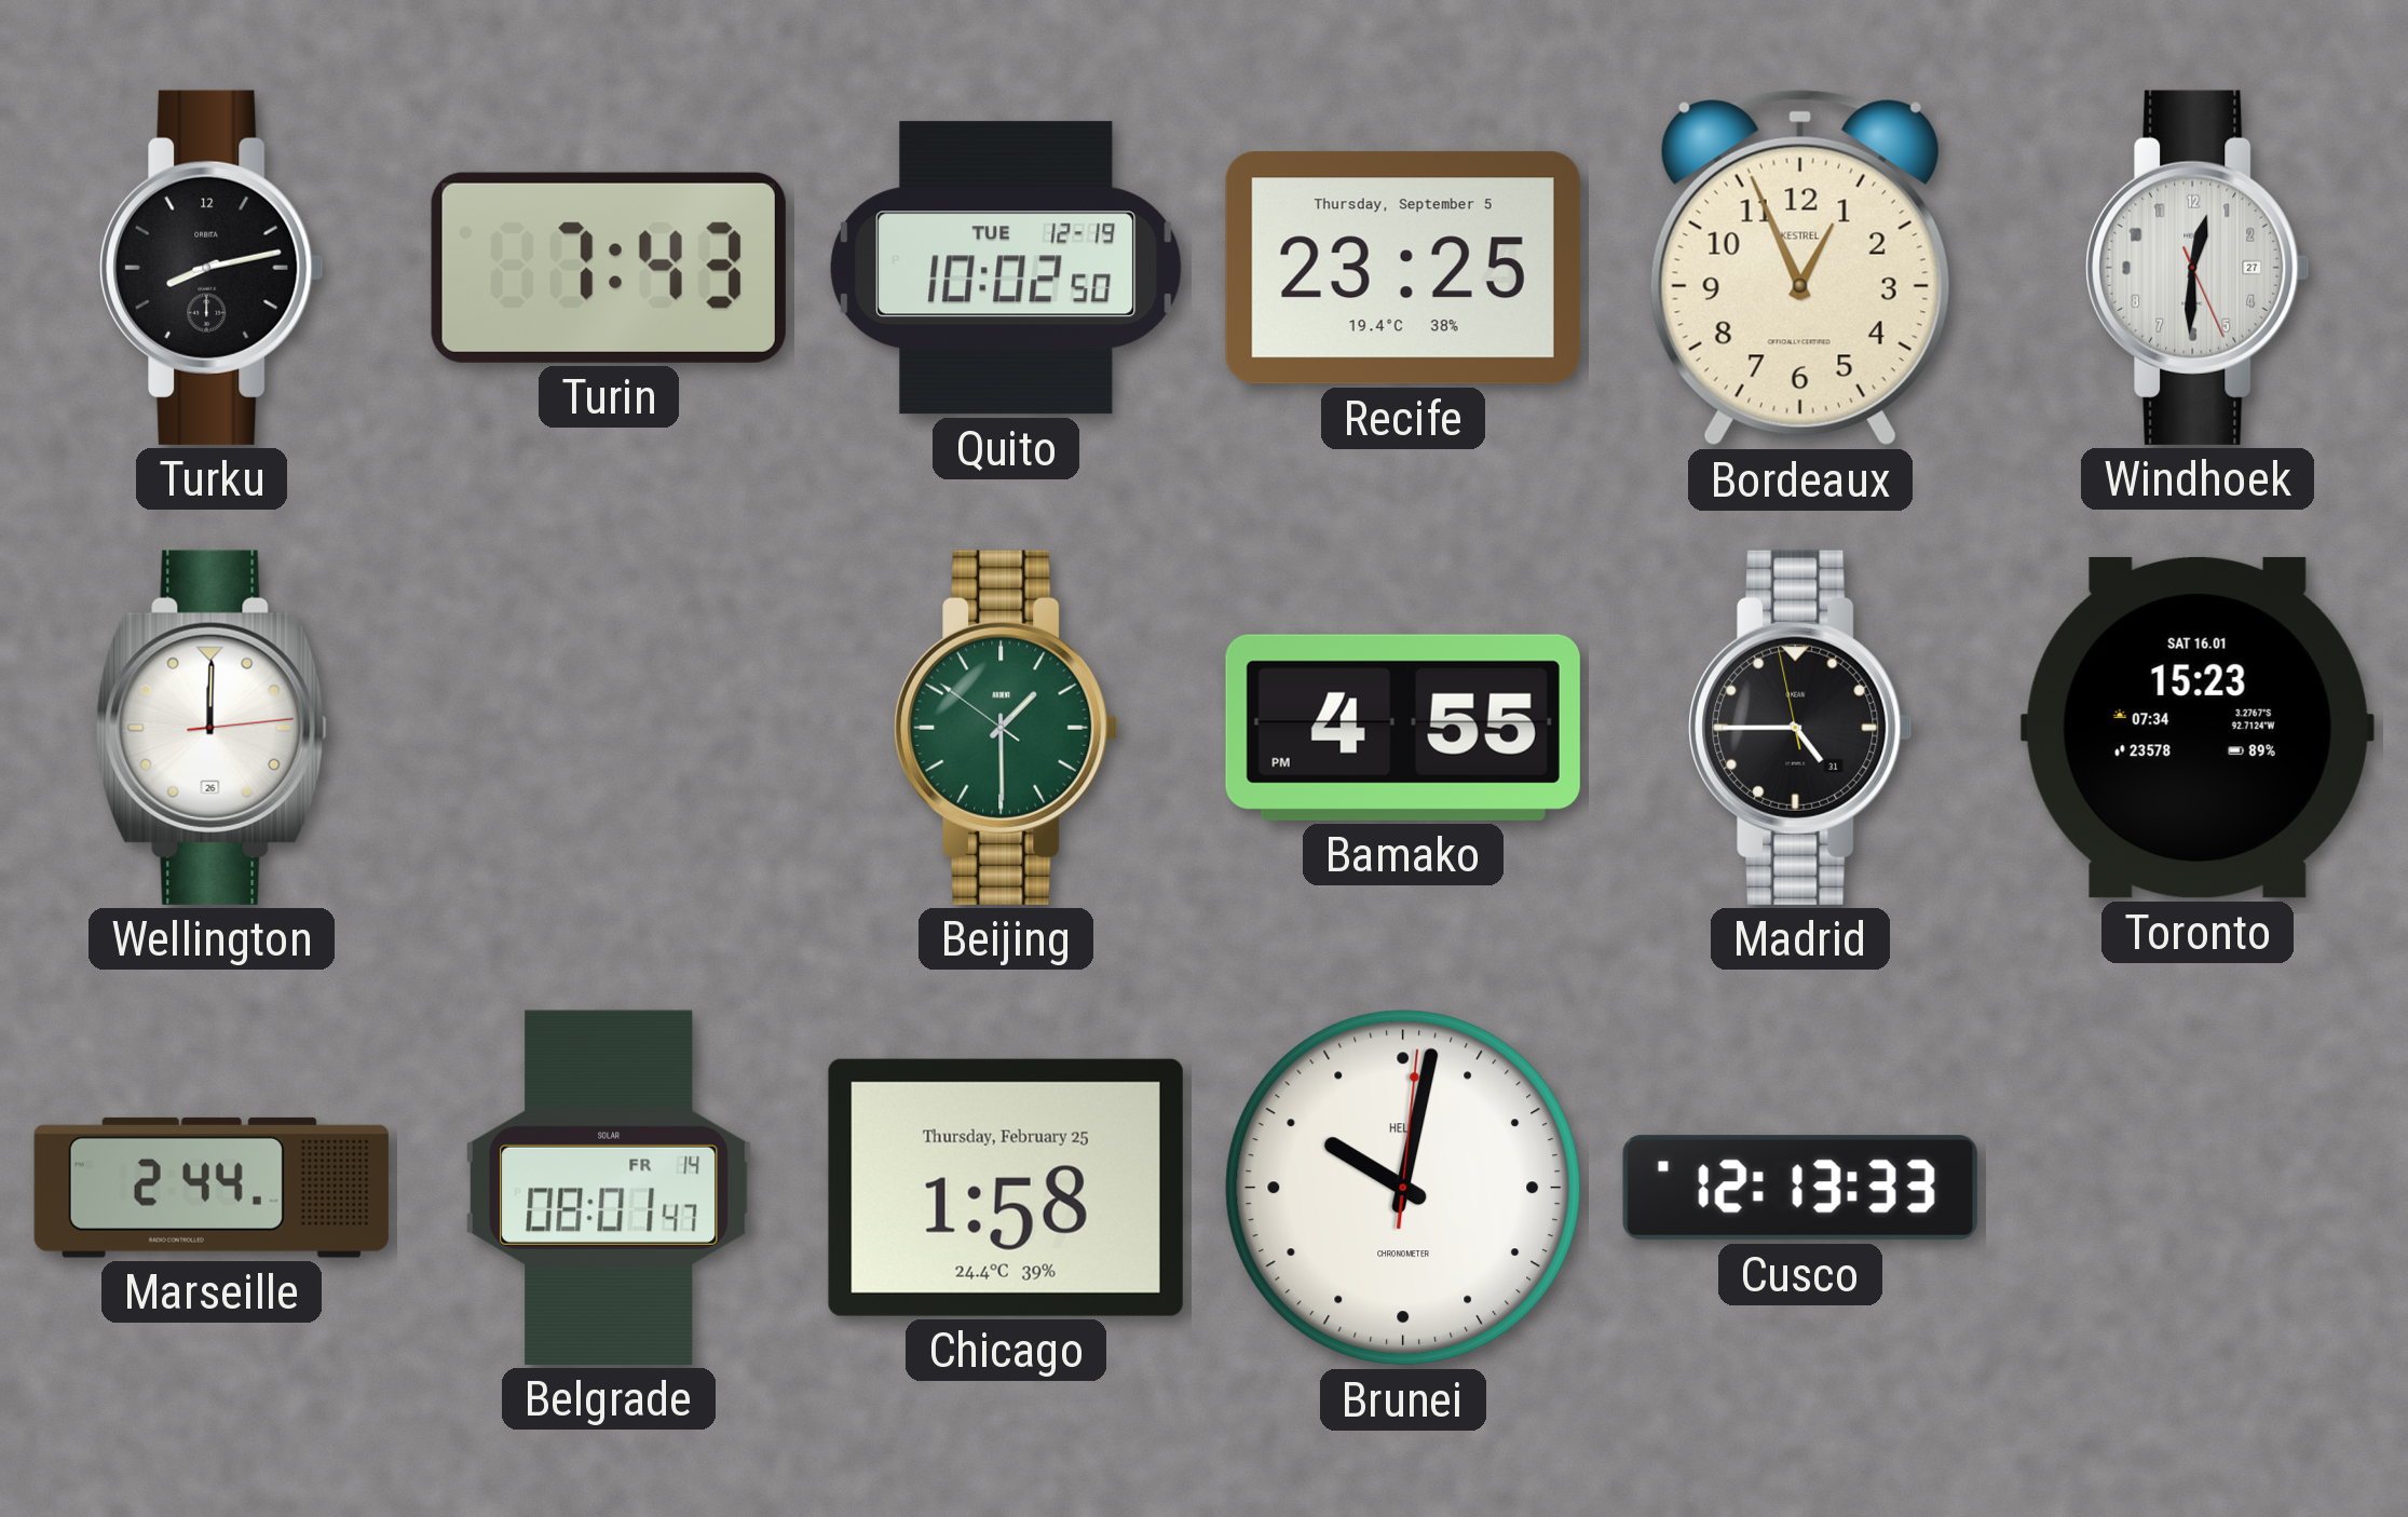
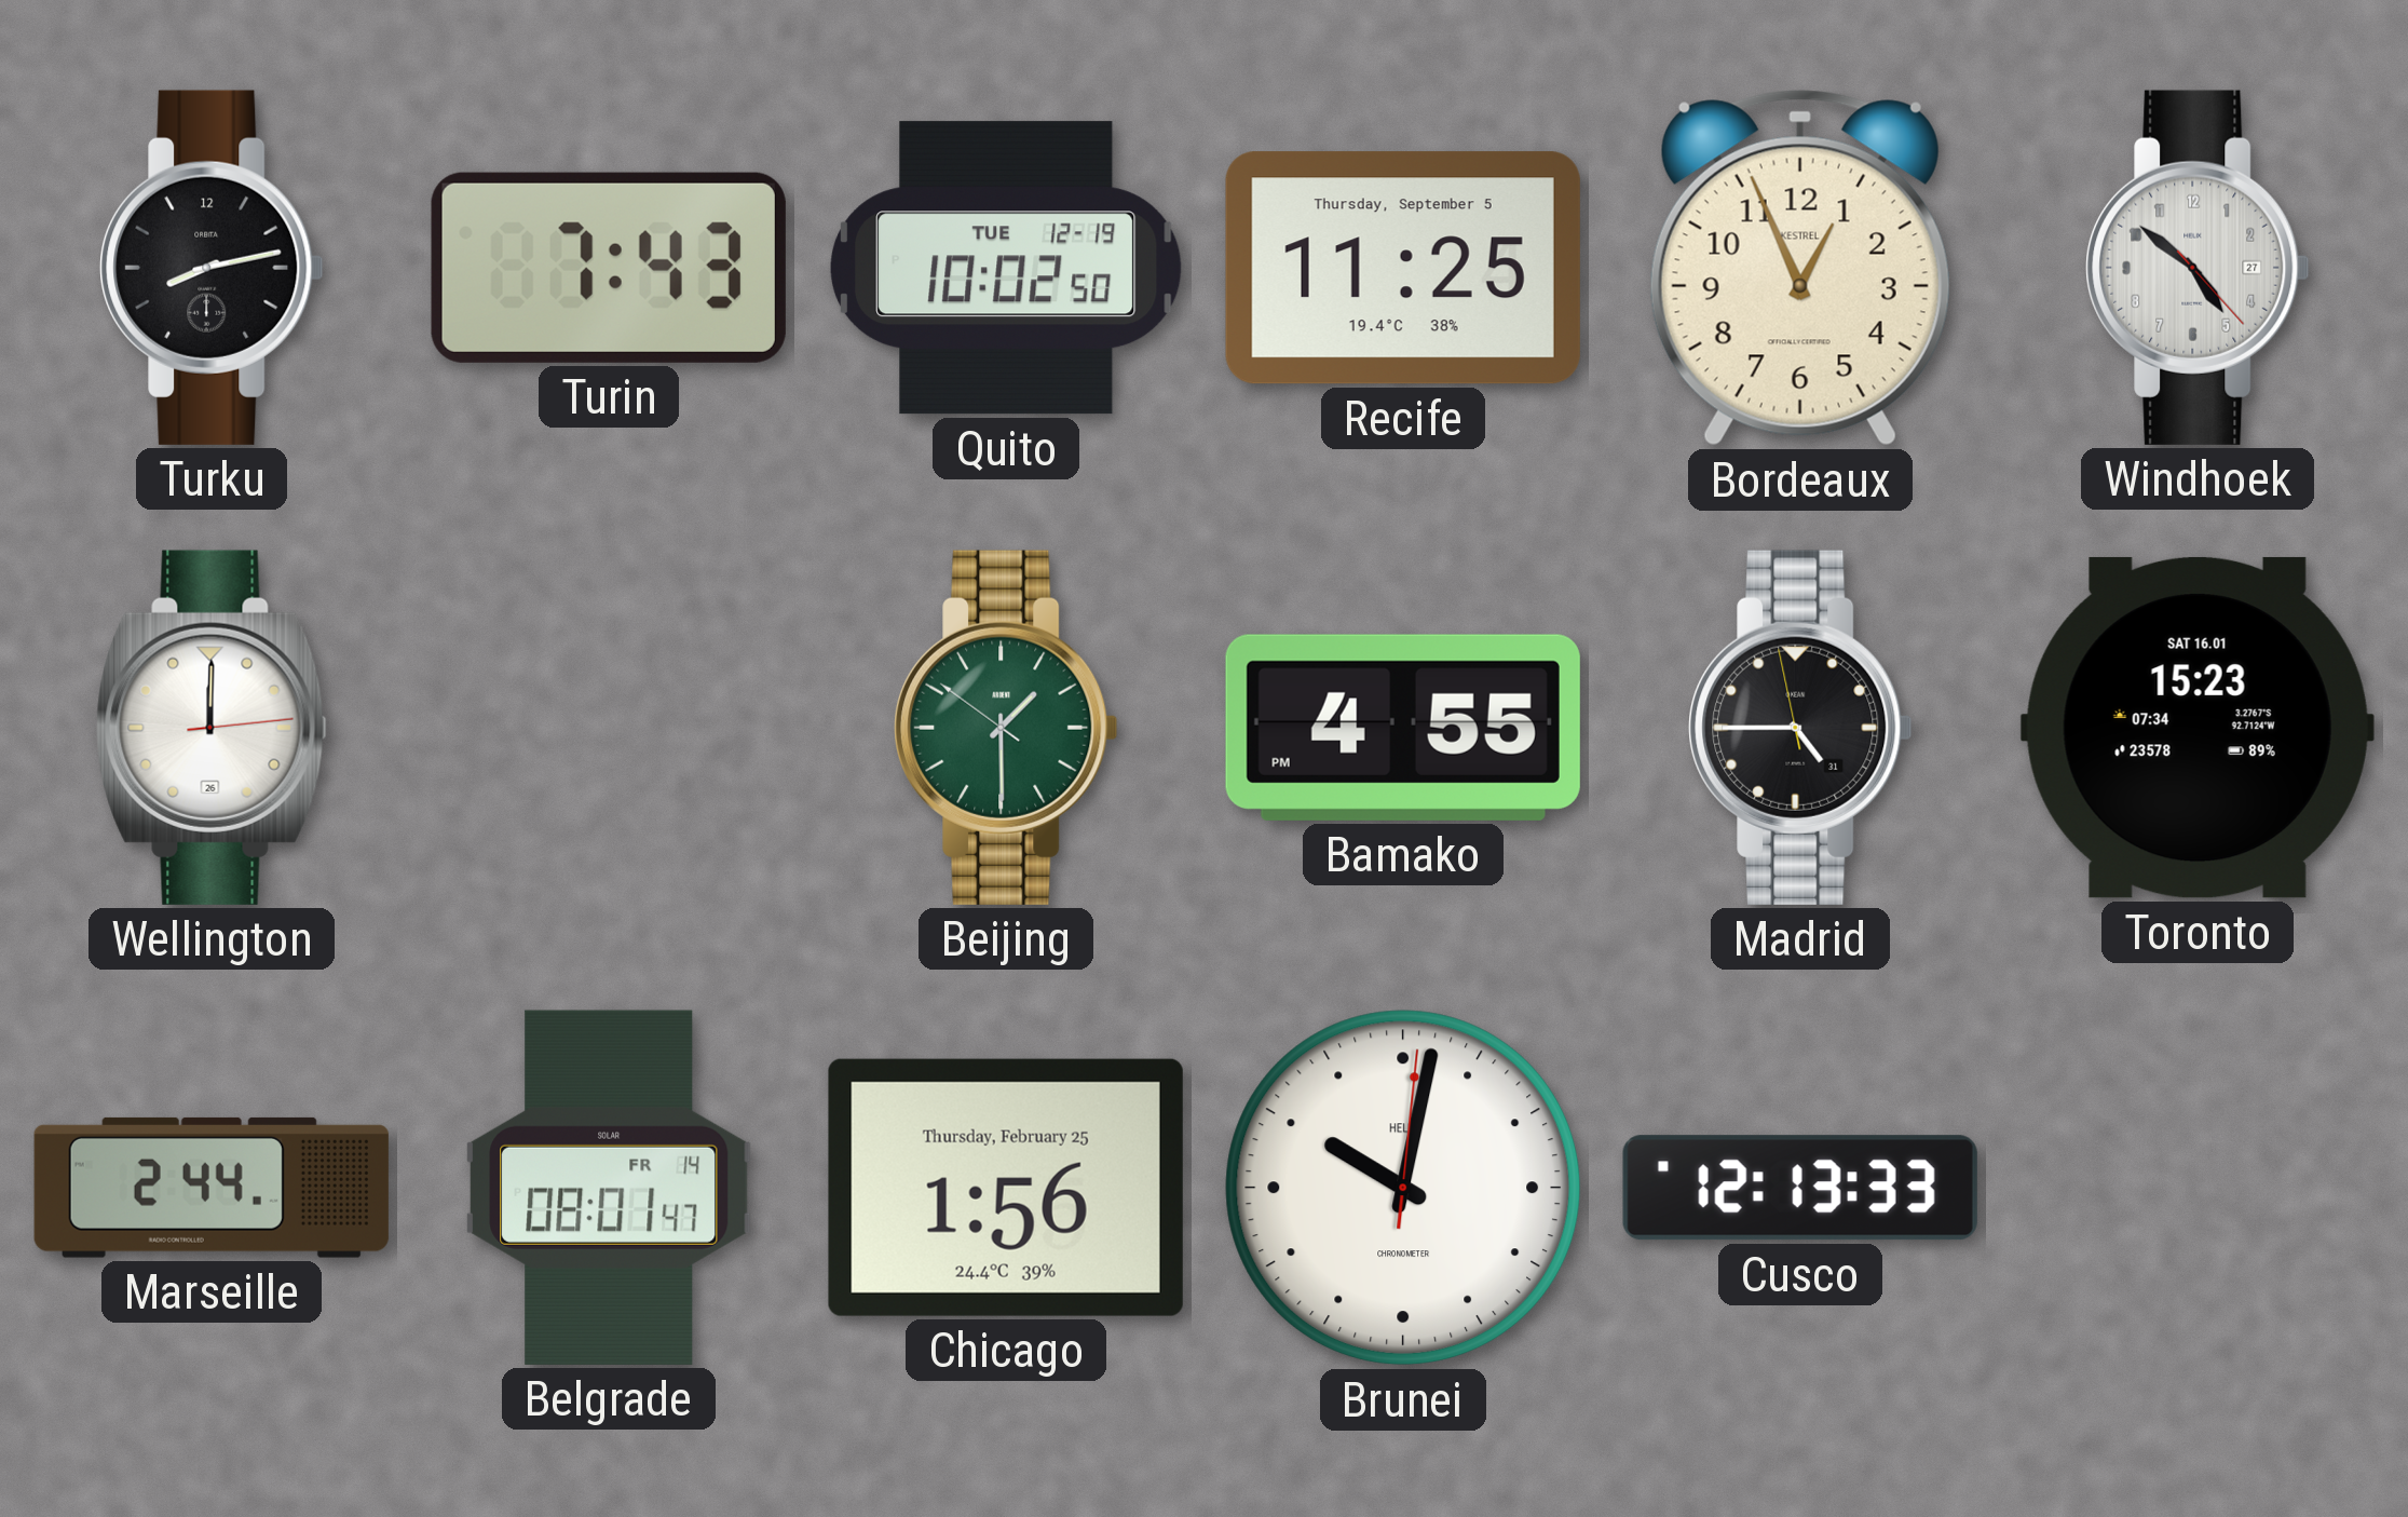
Recife: 23:25 -> 11:25
Windhoek: 12:30 -> 4:51
Chicago: 1:58 -> 1:56
